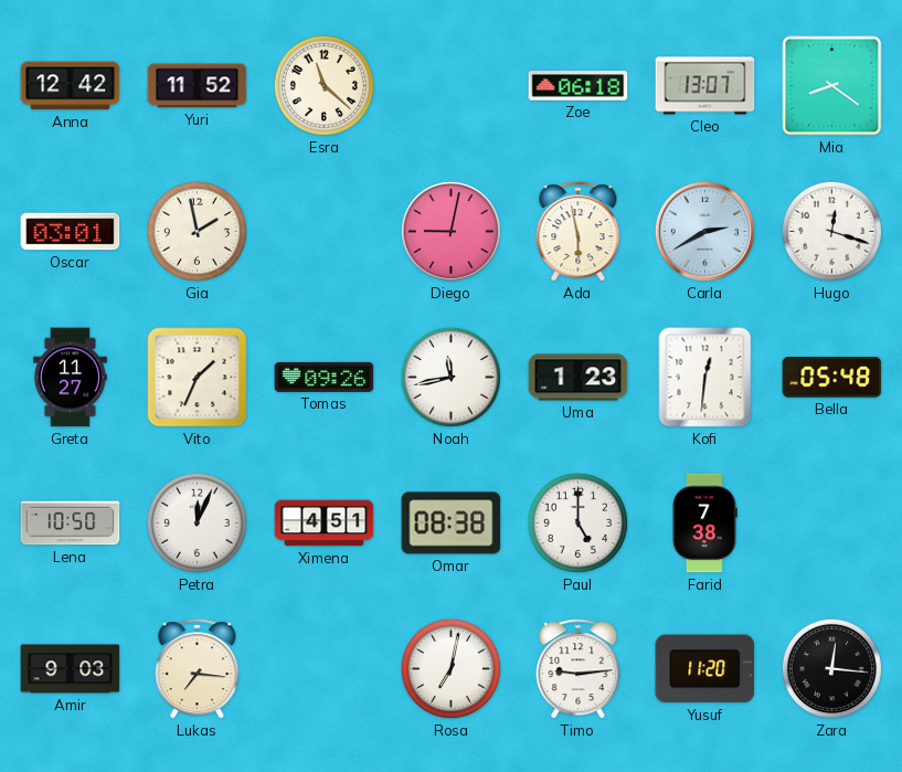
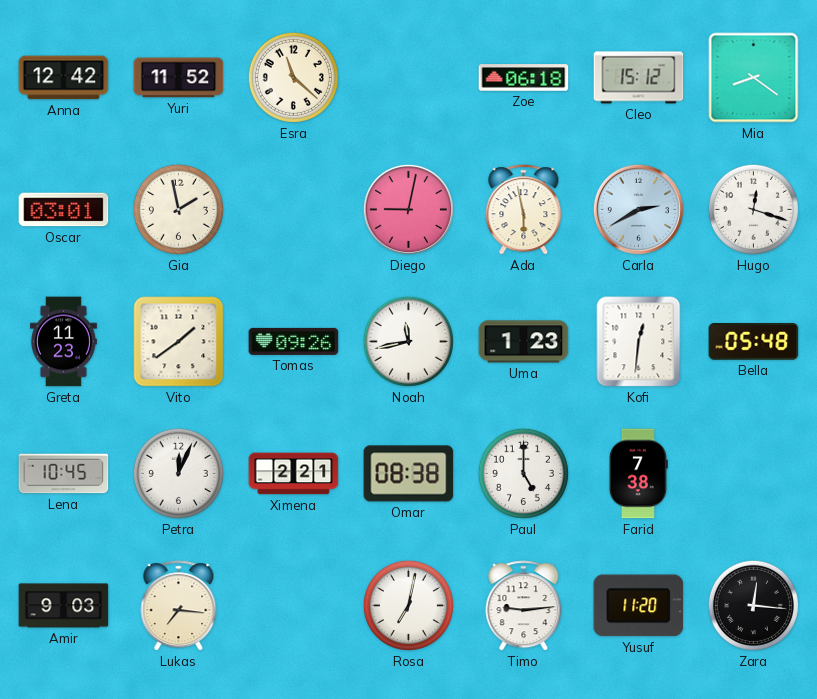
Cleo: 13:07 -> 15:12
Greta: 11:27 -> 11:23
Vito: 1:34 -> 1:39
Lena: 10:50 -> 10:45
Ximena: 4:51 -> 2:21
